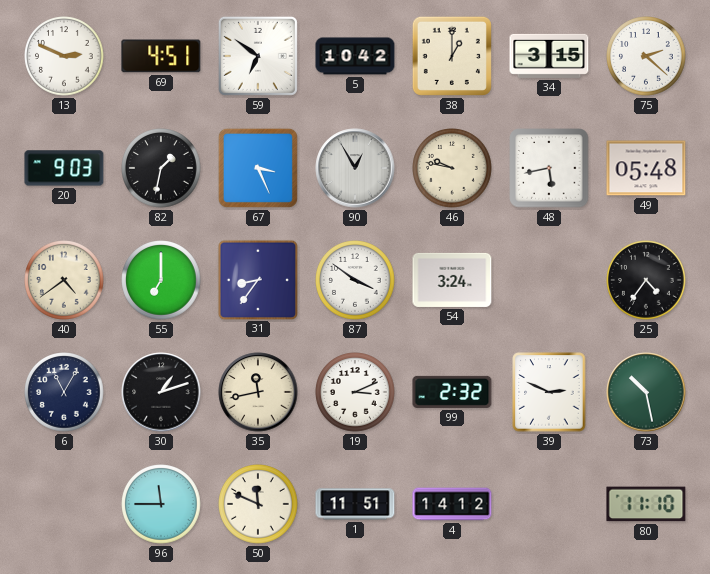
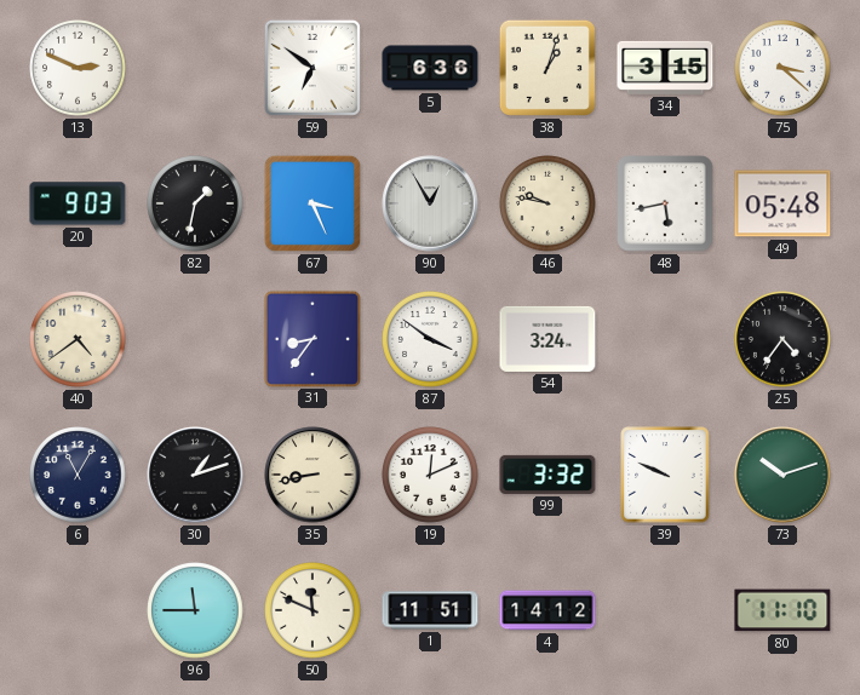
69: 4:51 -> none
5: 10:42 -> 6:36
38: 1:00 -> 1:03
75: 2:22 -> 3:22
55: 7:00 -> none
35: 11:43 -> 8:43
19: 3:11 -> 12:11
99: 2:32 -> 3:32
39: 2:49 -> 9:49
73: 10:28 -> 10:12
